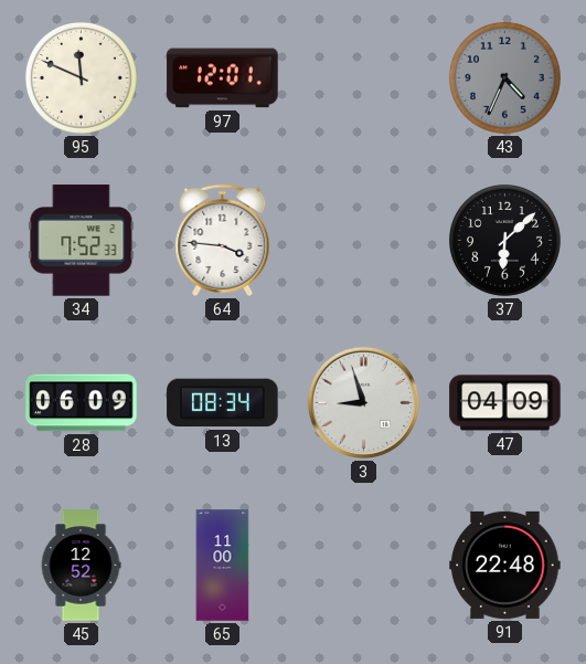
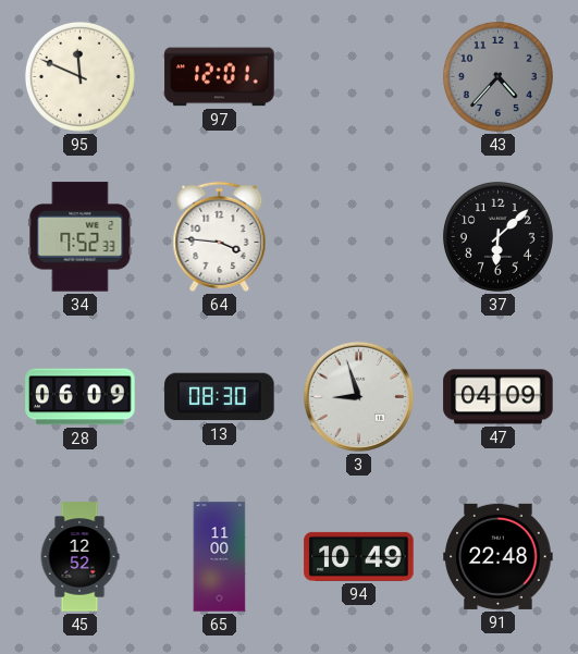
43: 4:34 -> 4:37
13: 08:34 -> 08:30
94: none -> 10:49
